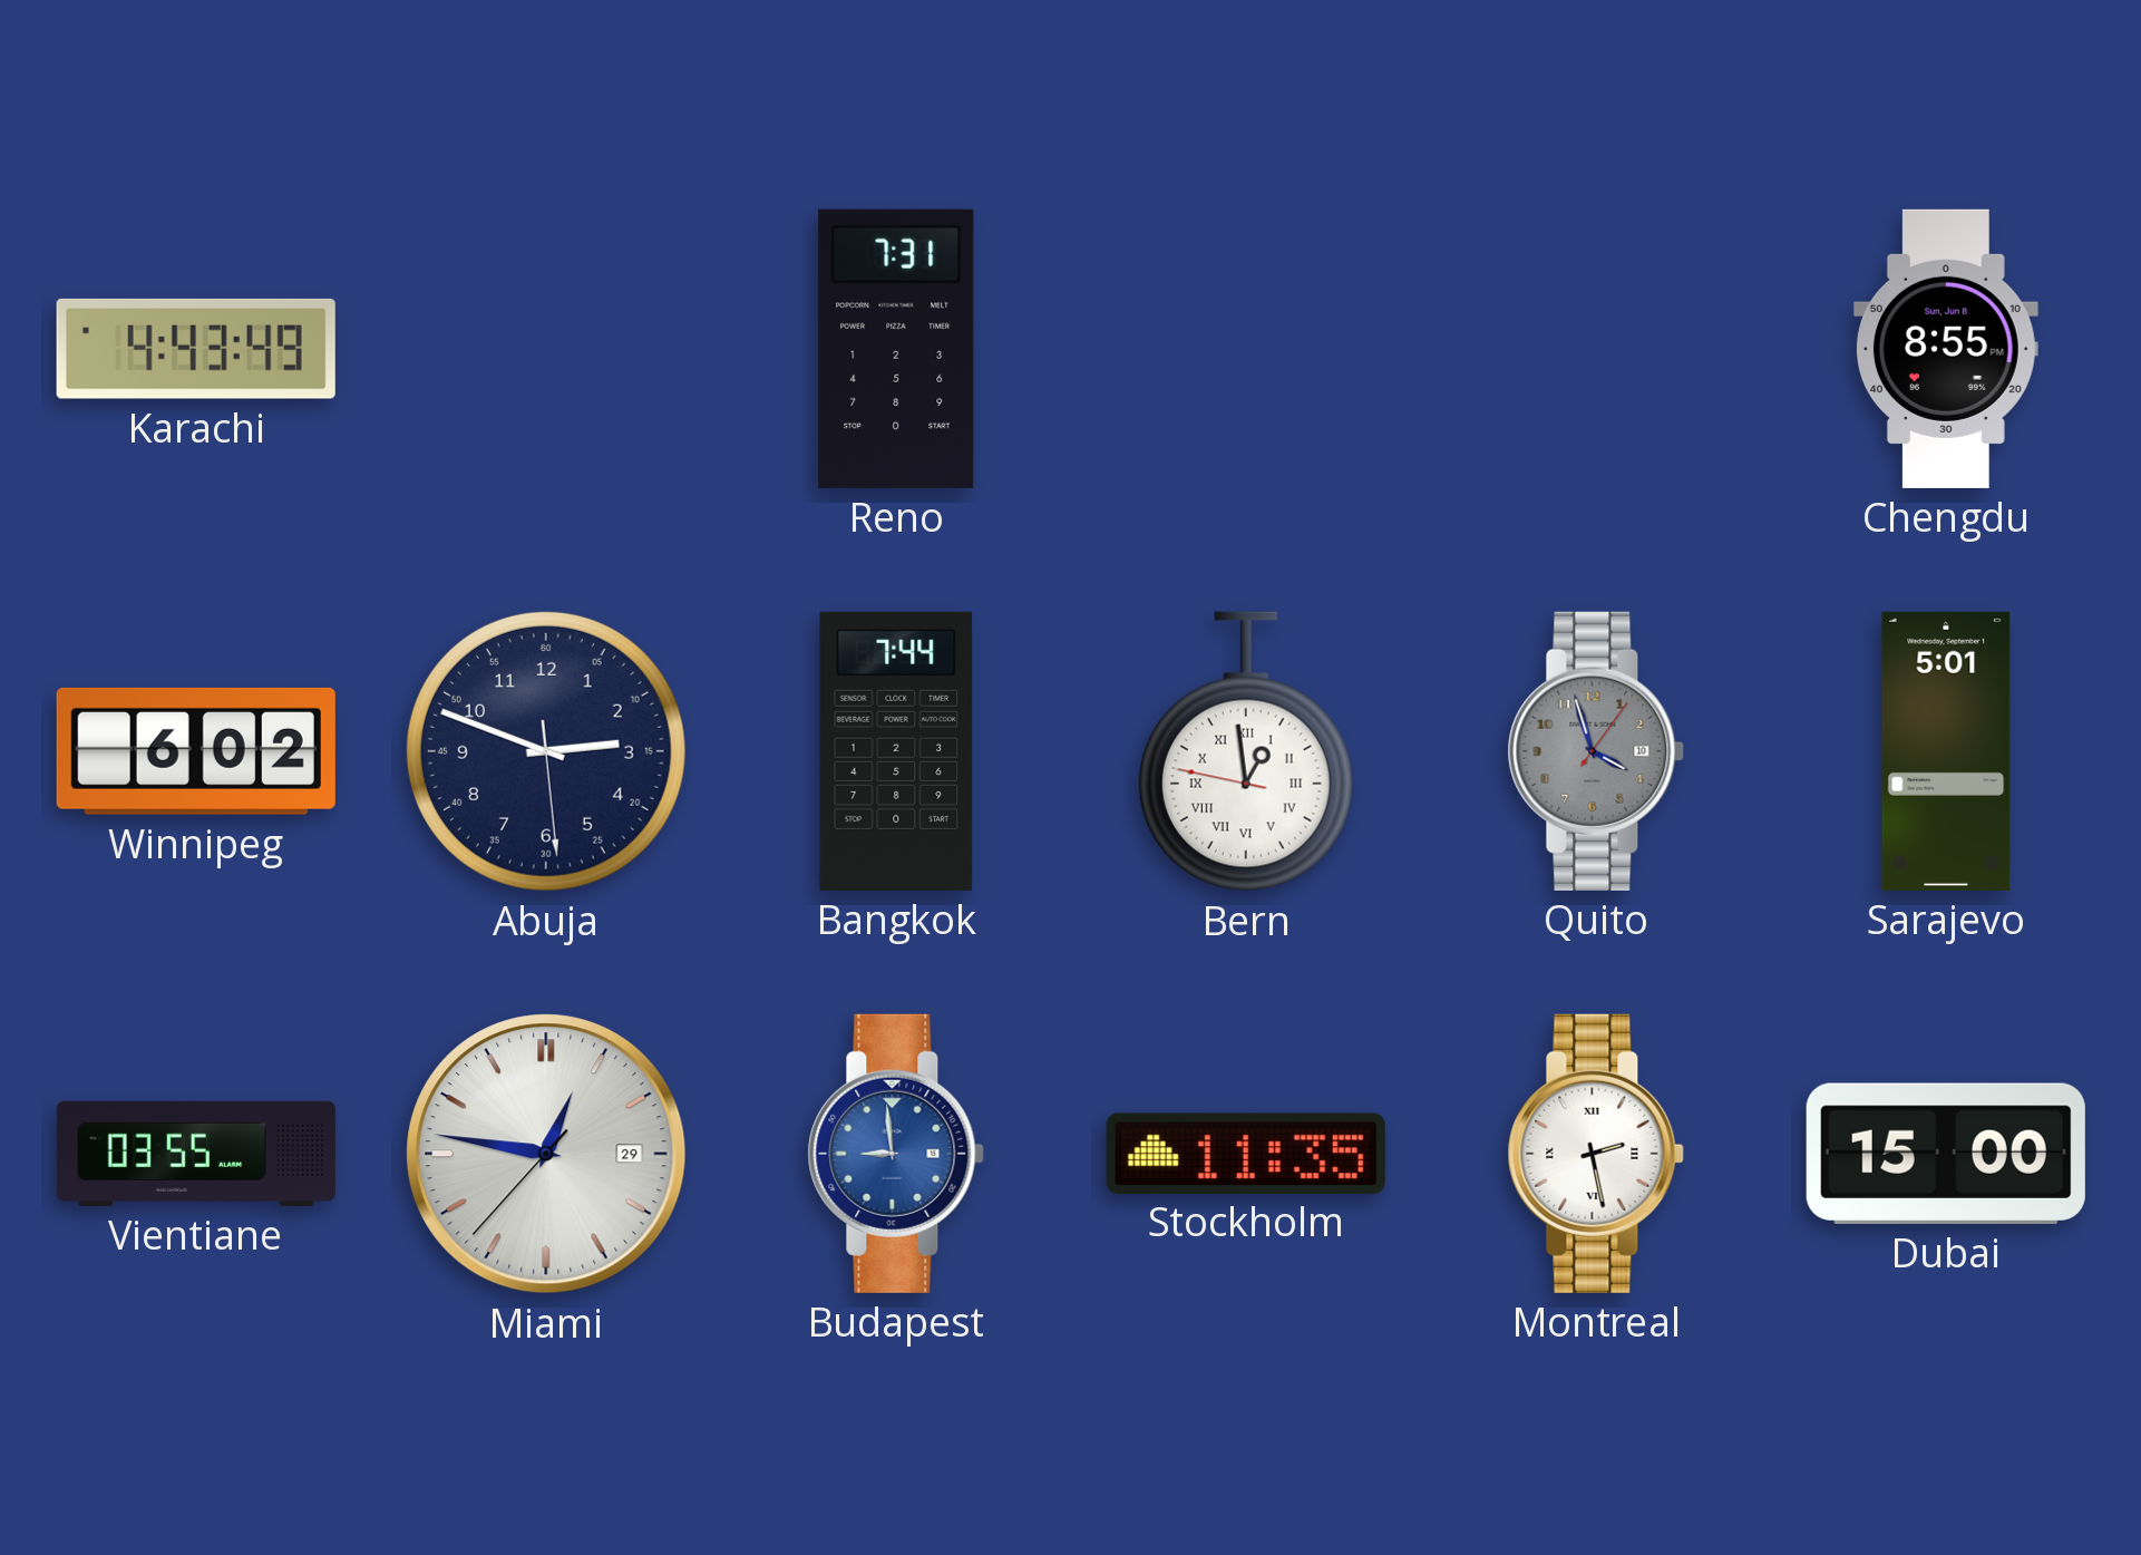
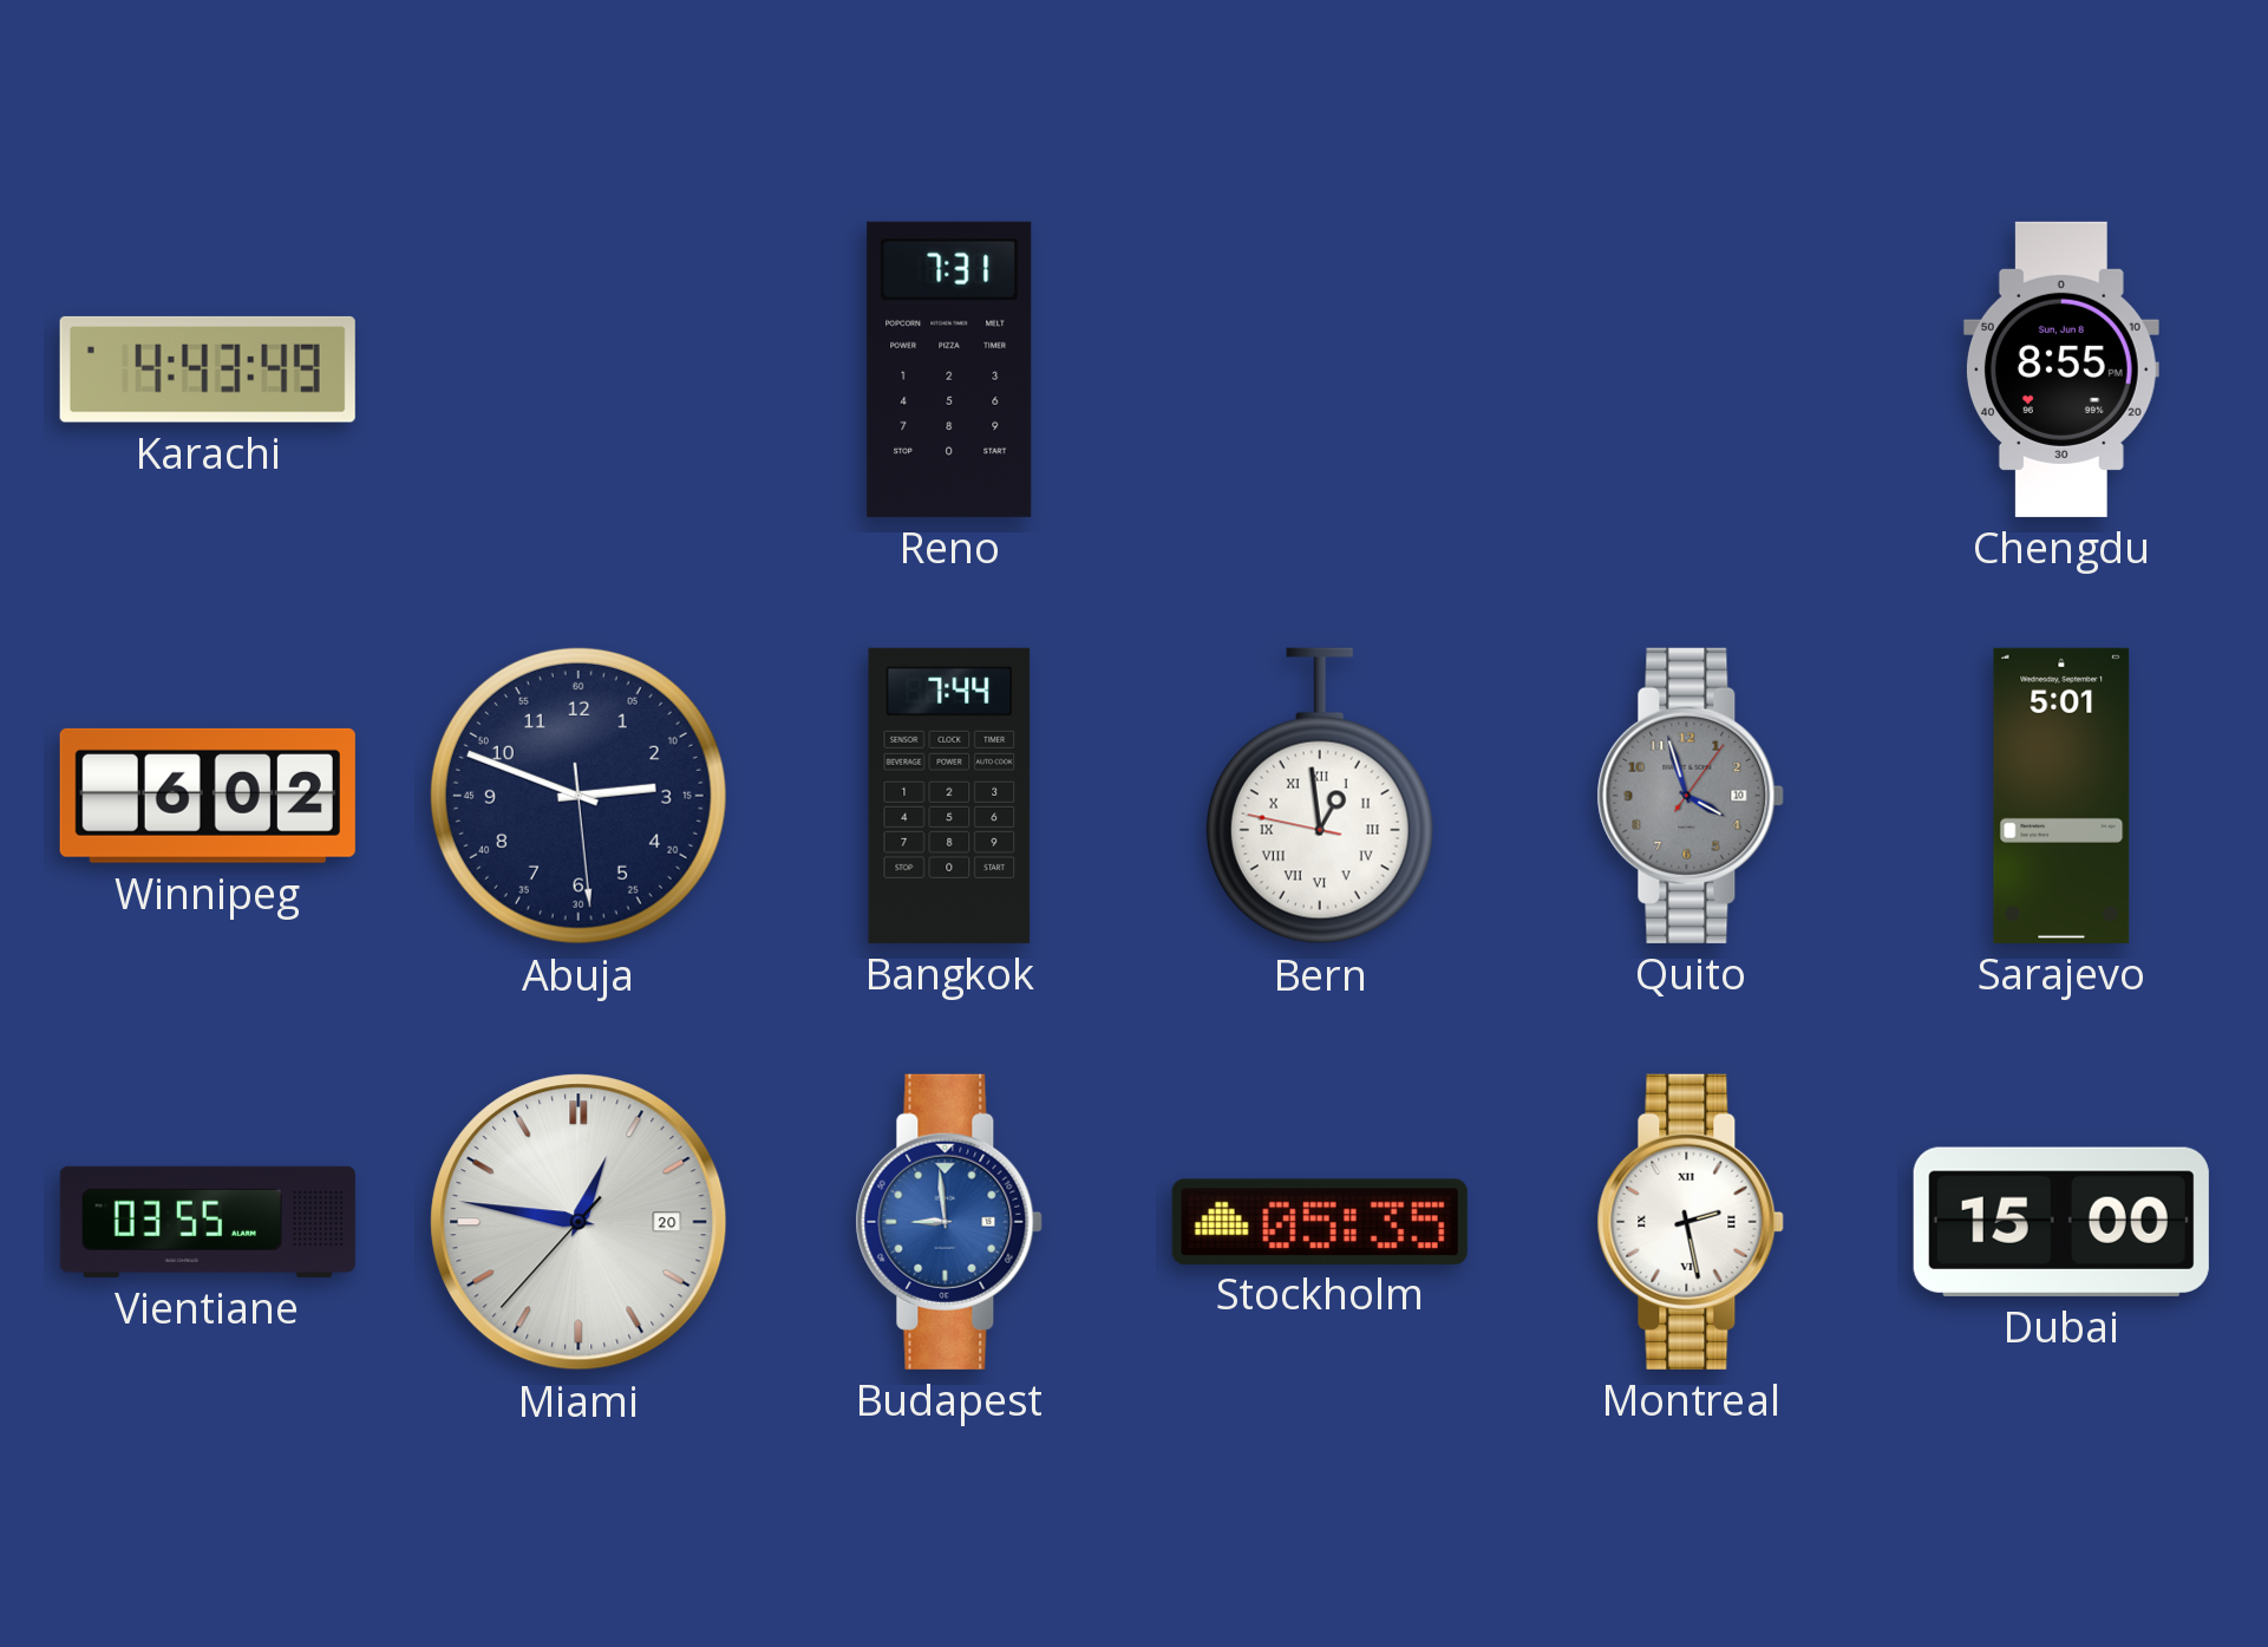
Miami date: 29 -> 20
Stockholm: 11:35 -> 05:35
